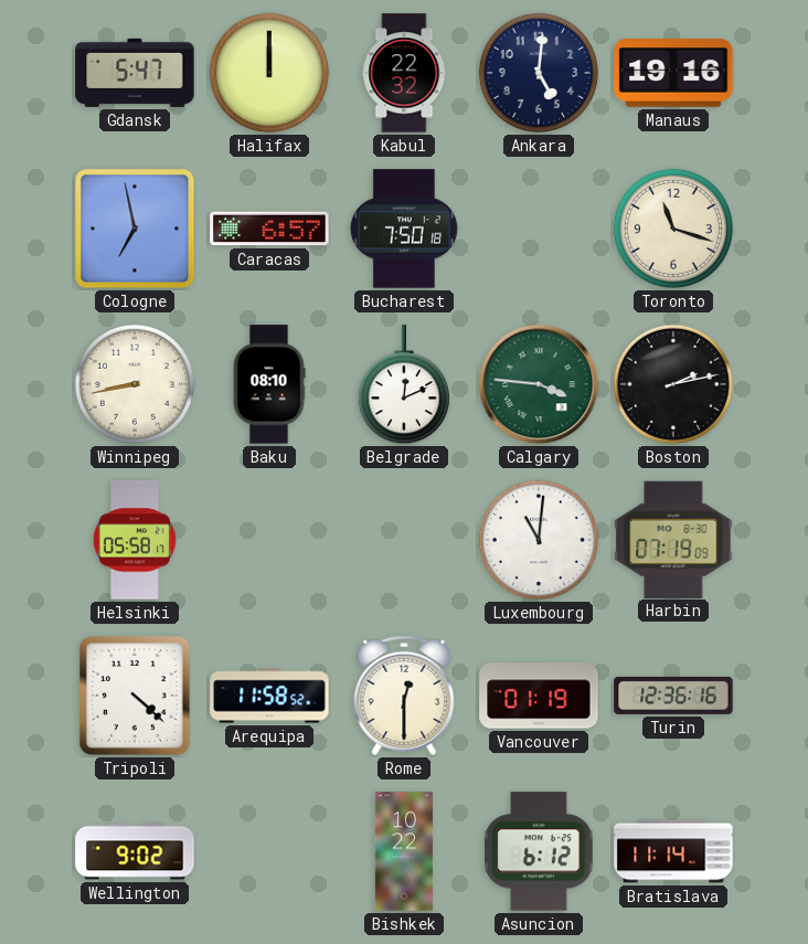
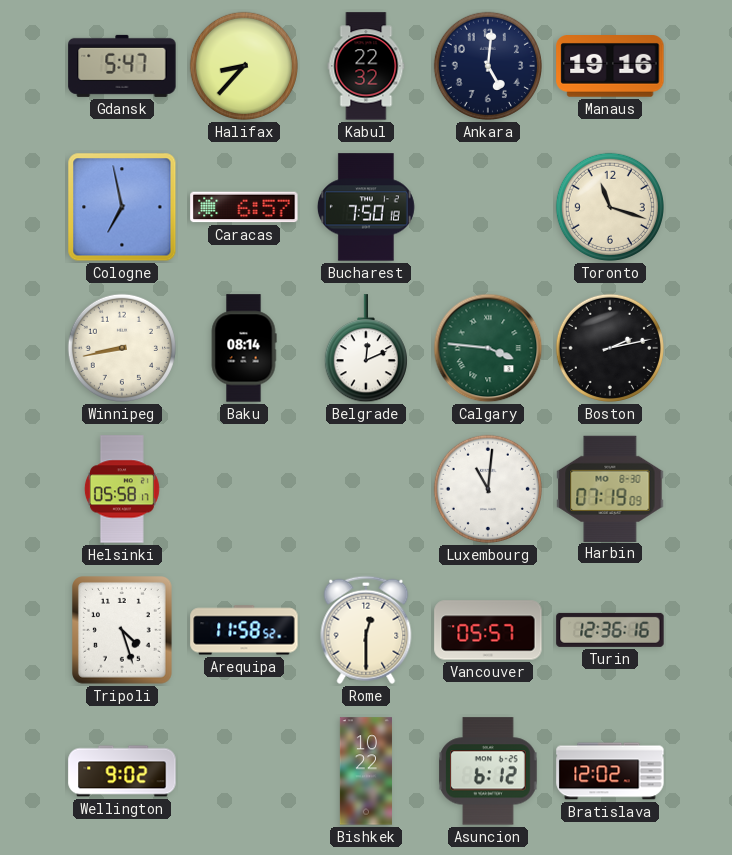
Halifax: 12:00 -> 8:37
Baku: 08:10 -> 08:14
Tripoli: 4:22 -> 4:27
Vancouver: 01:19 -> 05:57
Bratislava: 11:14 -> 12:02
